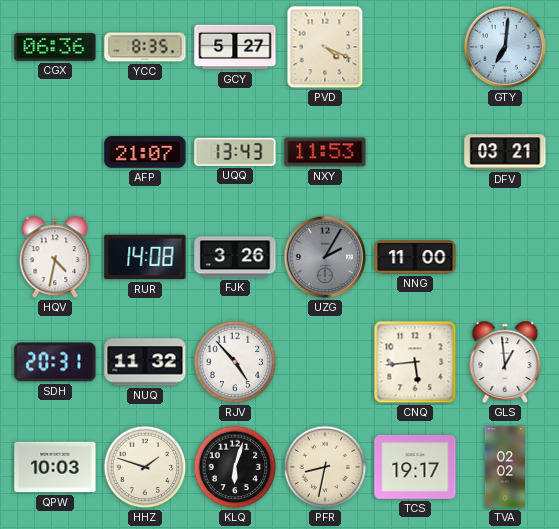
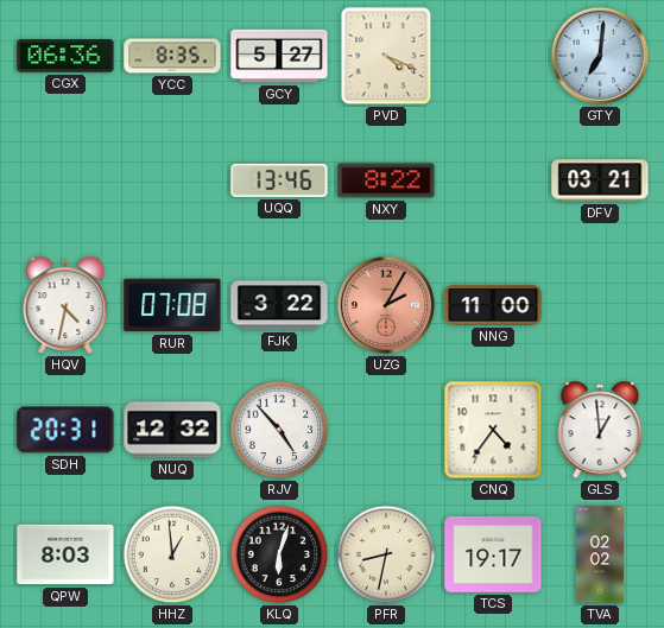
AFP: 21:07 -> none
UQQ: 13:43 -> 13:46
NXY: 11:53 -> 8:22
RUR: 14:08 -> 07:08
FJK: 3:26 -> 3:22
UZG dial: grey -> salmon
NUQ: 11:32 -> 12:32
CNQ: 5:44 -> 4:36
QPW: 10:03 -> 8:03
HHZ: 1:48 -> 12:59
